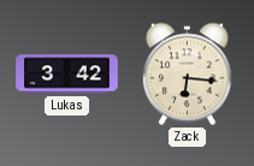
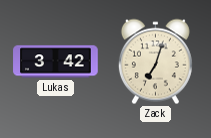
Zack: 6:16 -> 7:03
